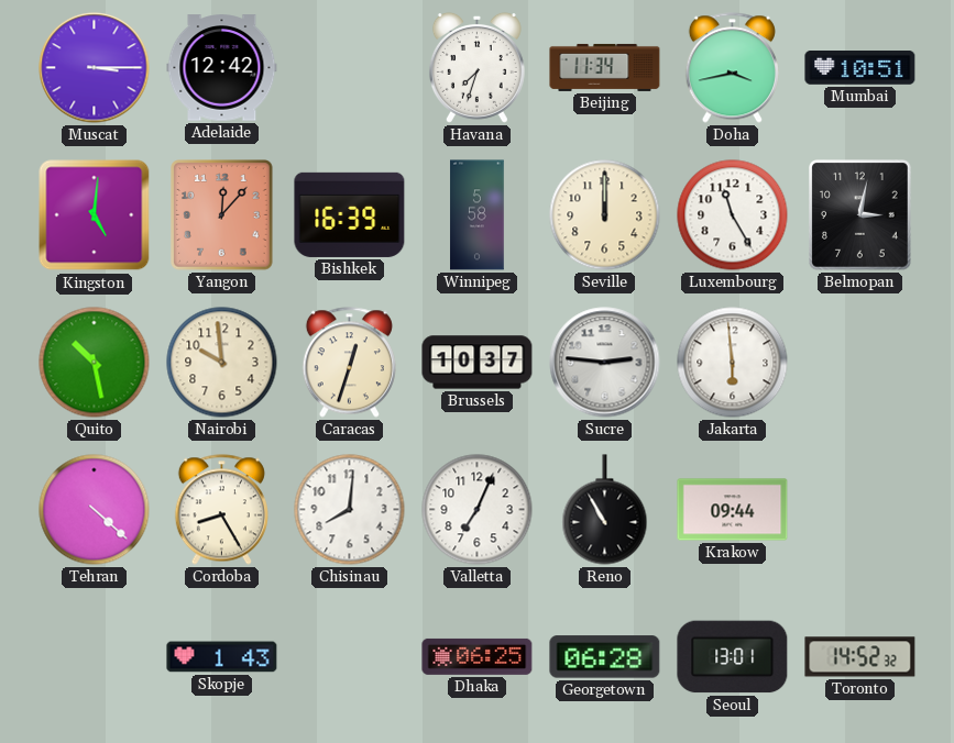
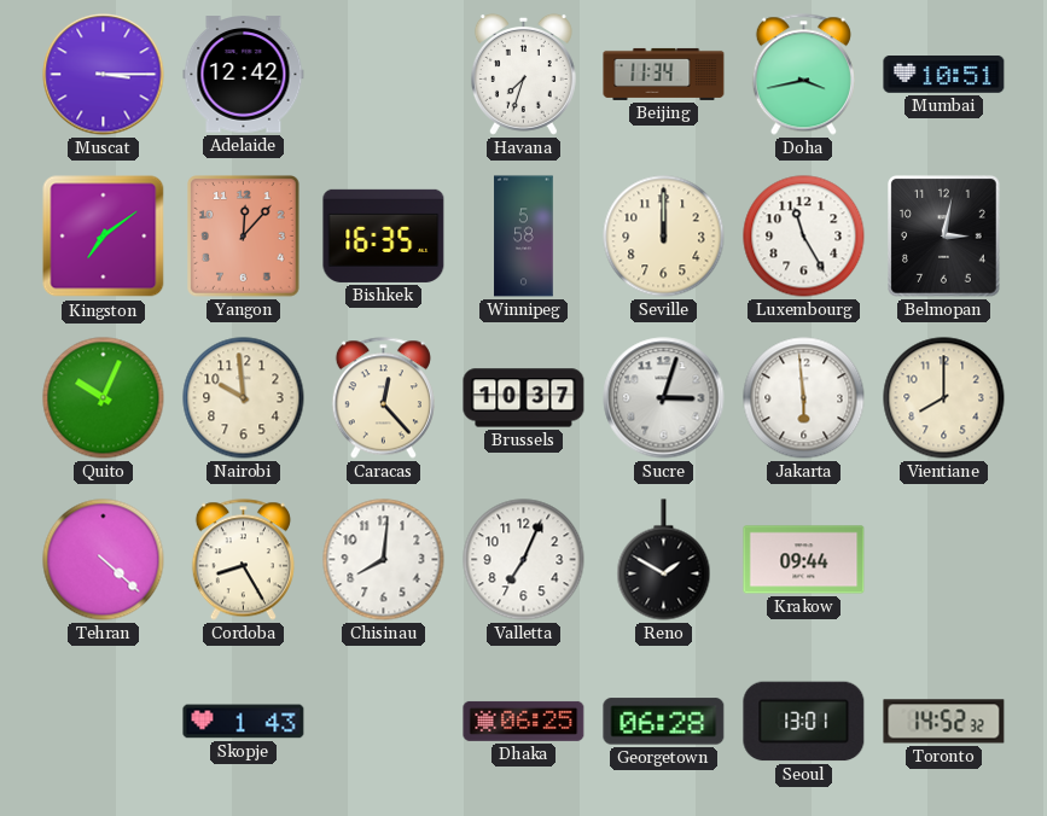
Kingston: 5:01 -> 7:09
Bishkek: 16:39 -> 16:35
Quito: 10:28 -> 10:04
Caracas: 12:33 -> 12:23
Sucre: 2:46 -> 3:03
Vientiane: none -> 8:00
Reno: 10:55 -> 1:50
